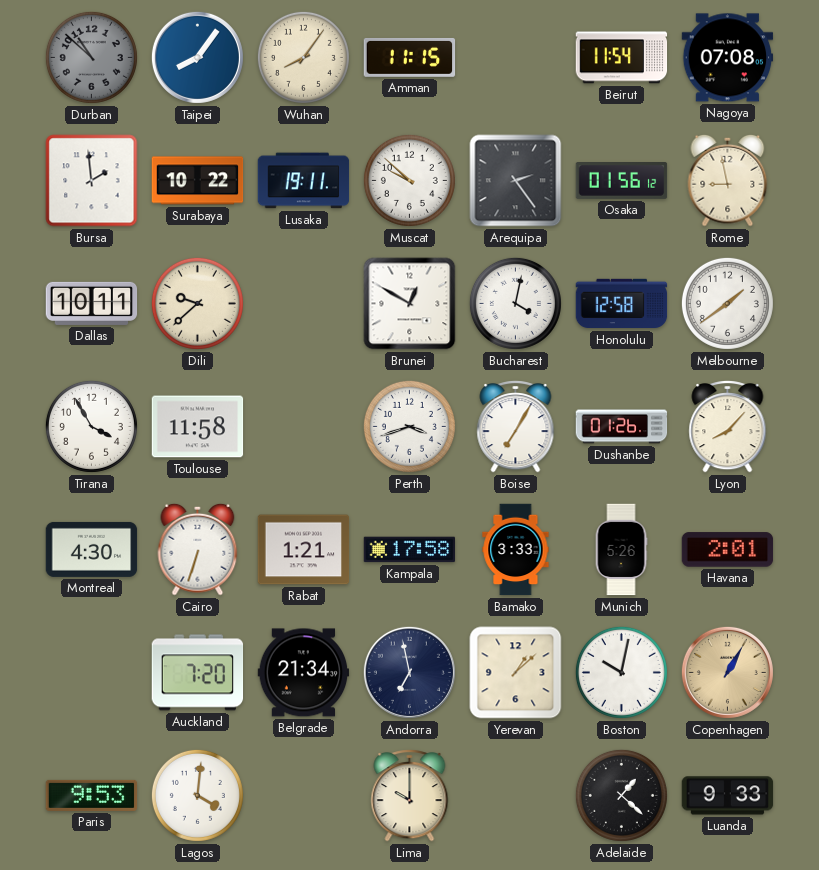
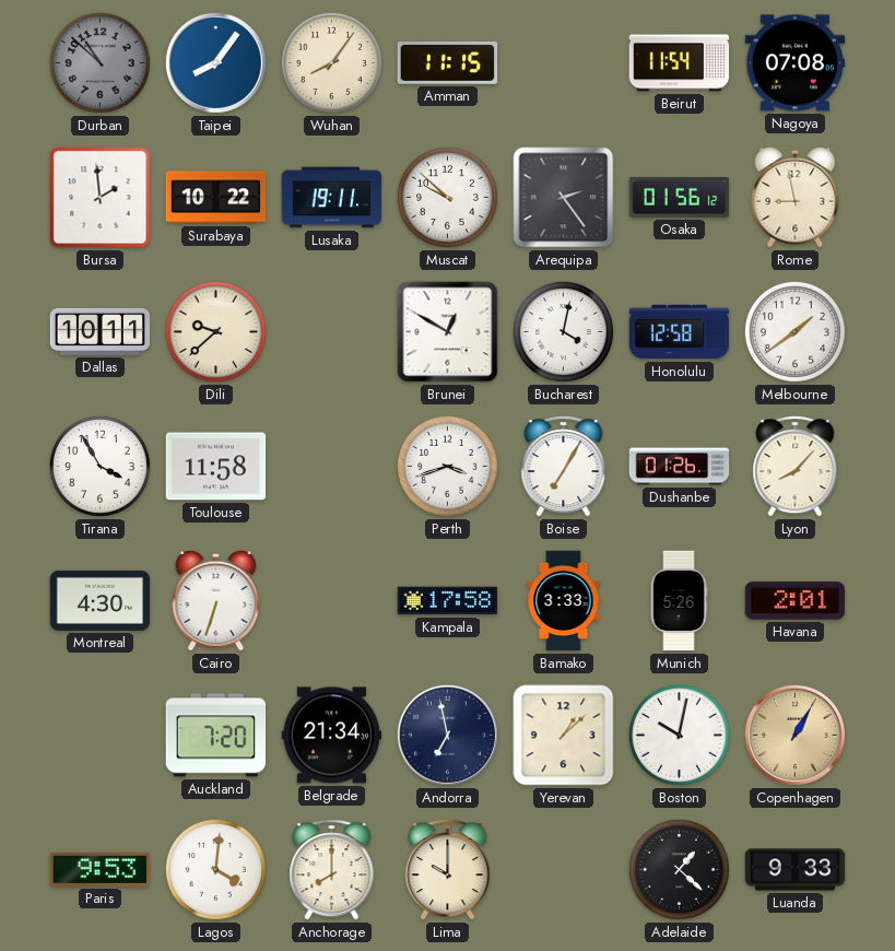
Rabat: 1:21 -> none
Anchorage: none -> 8:00
